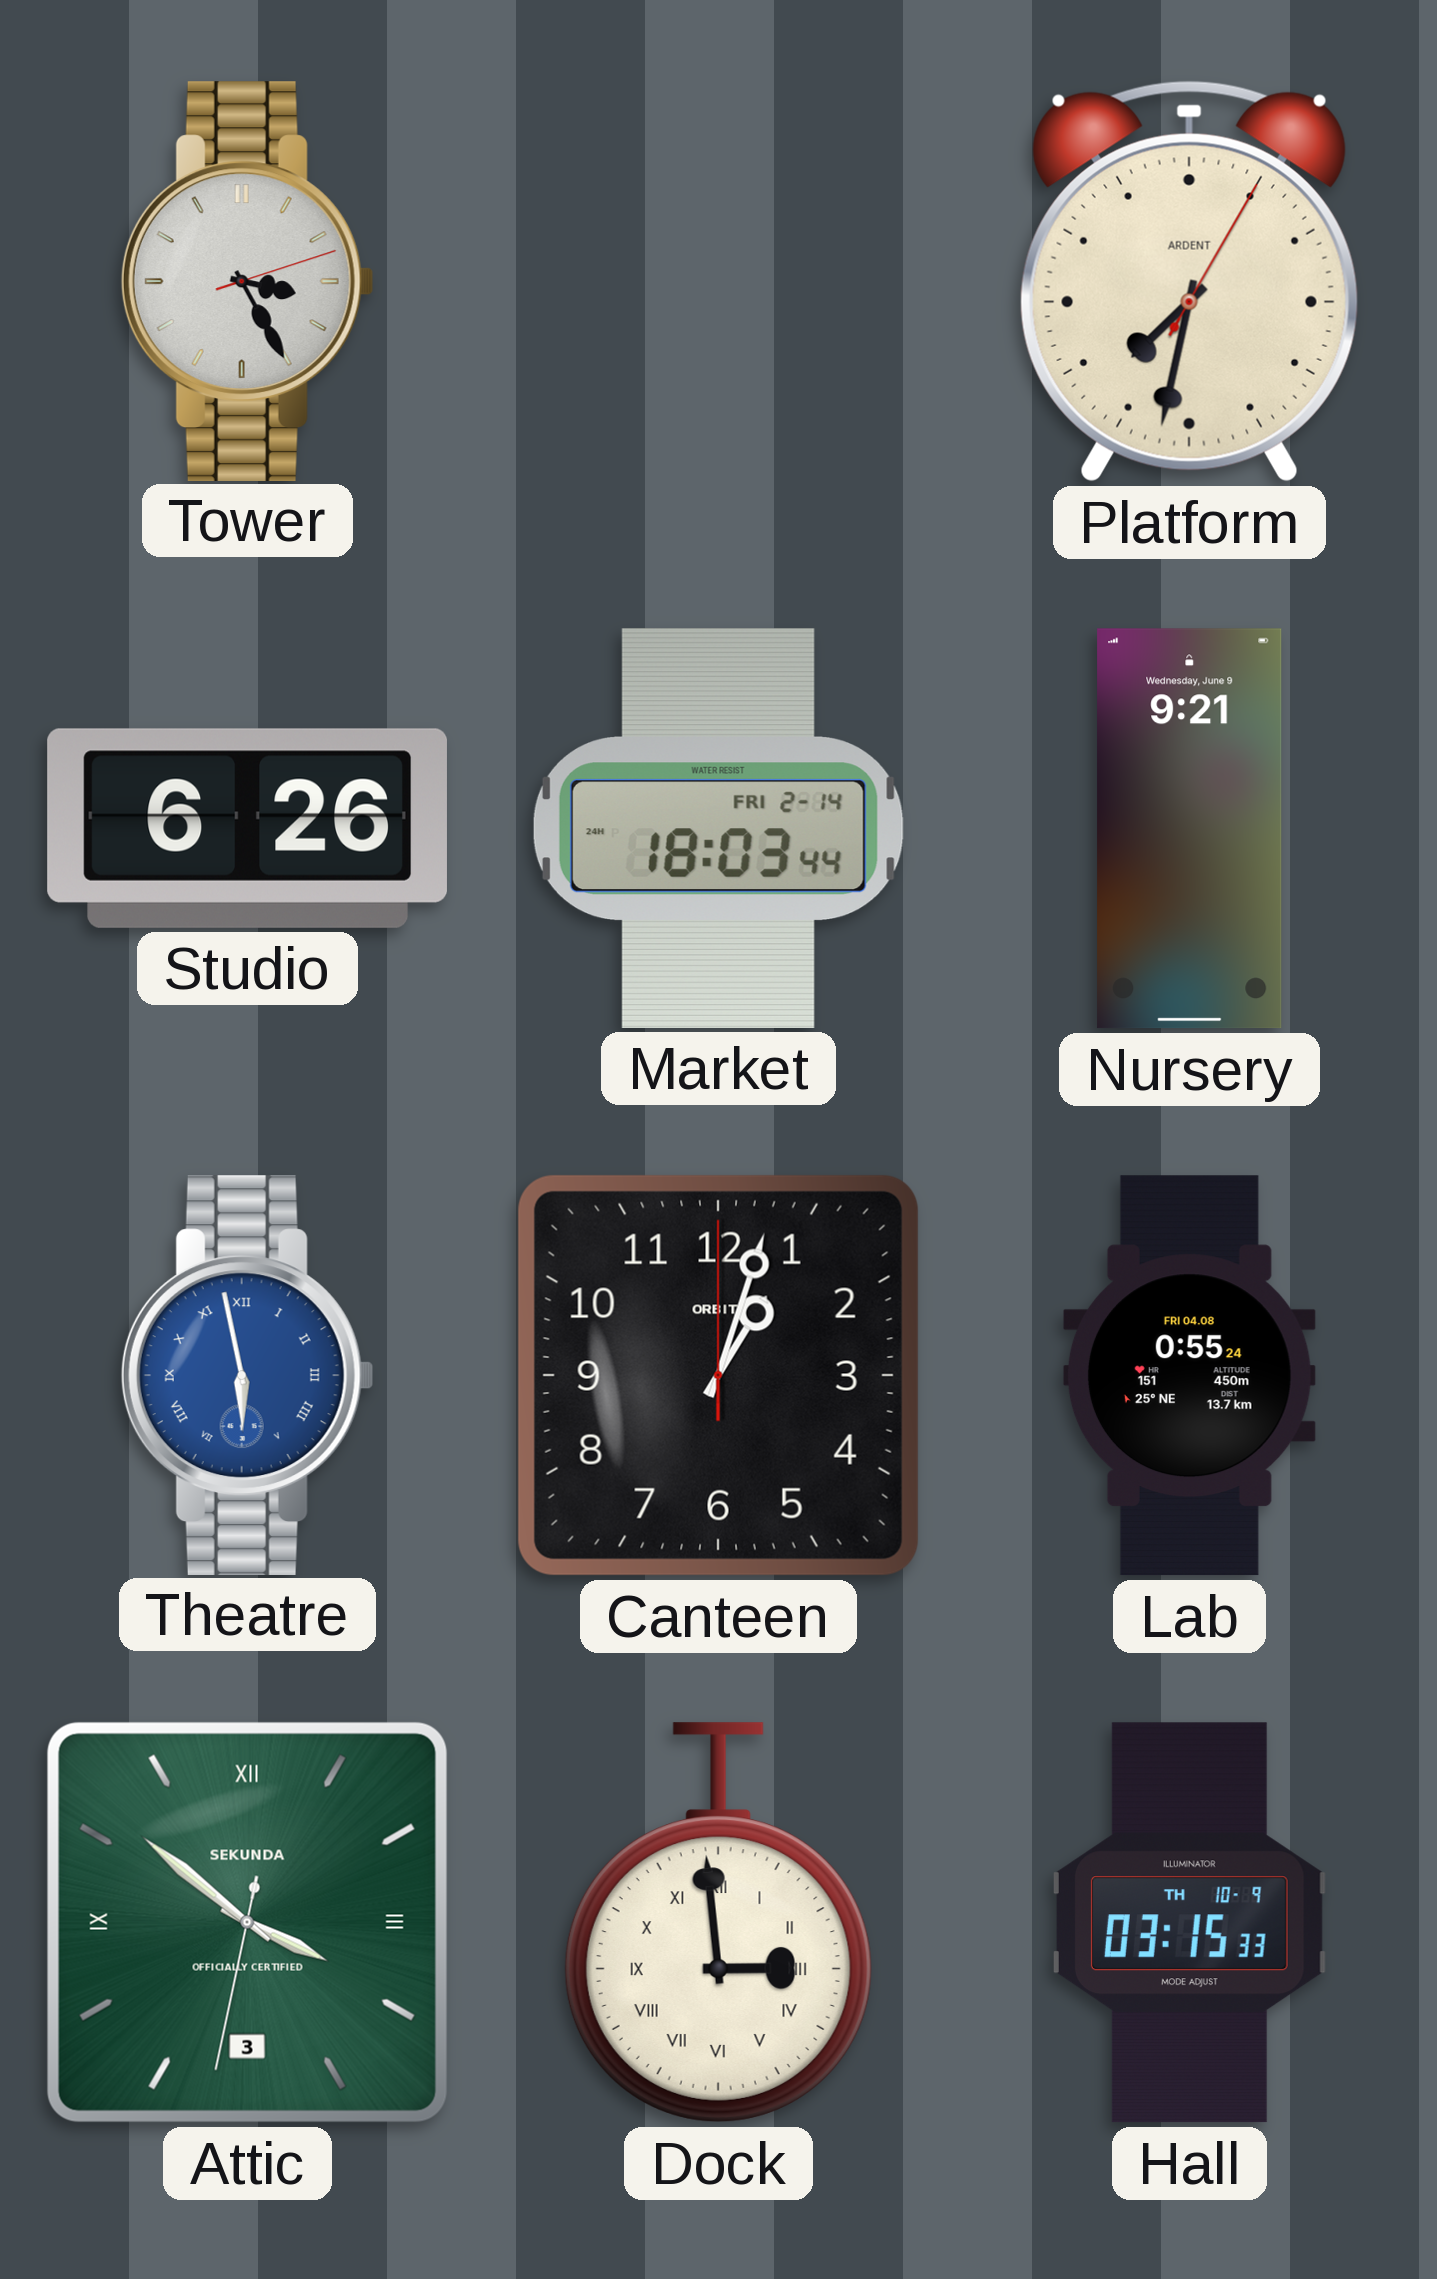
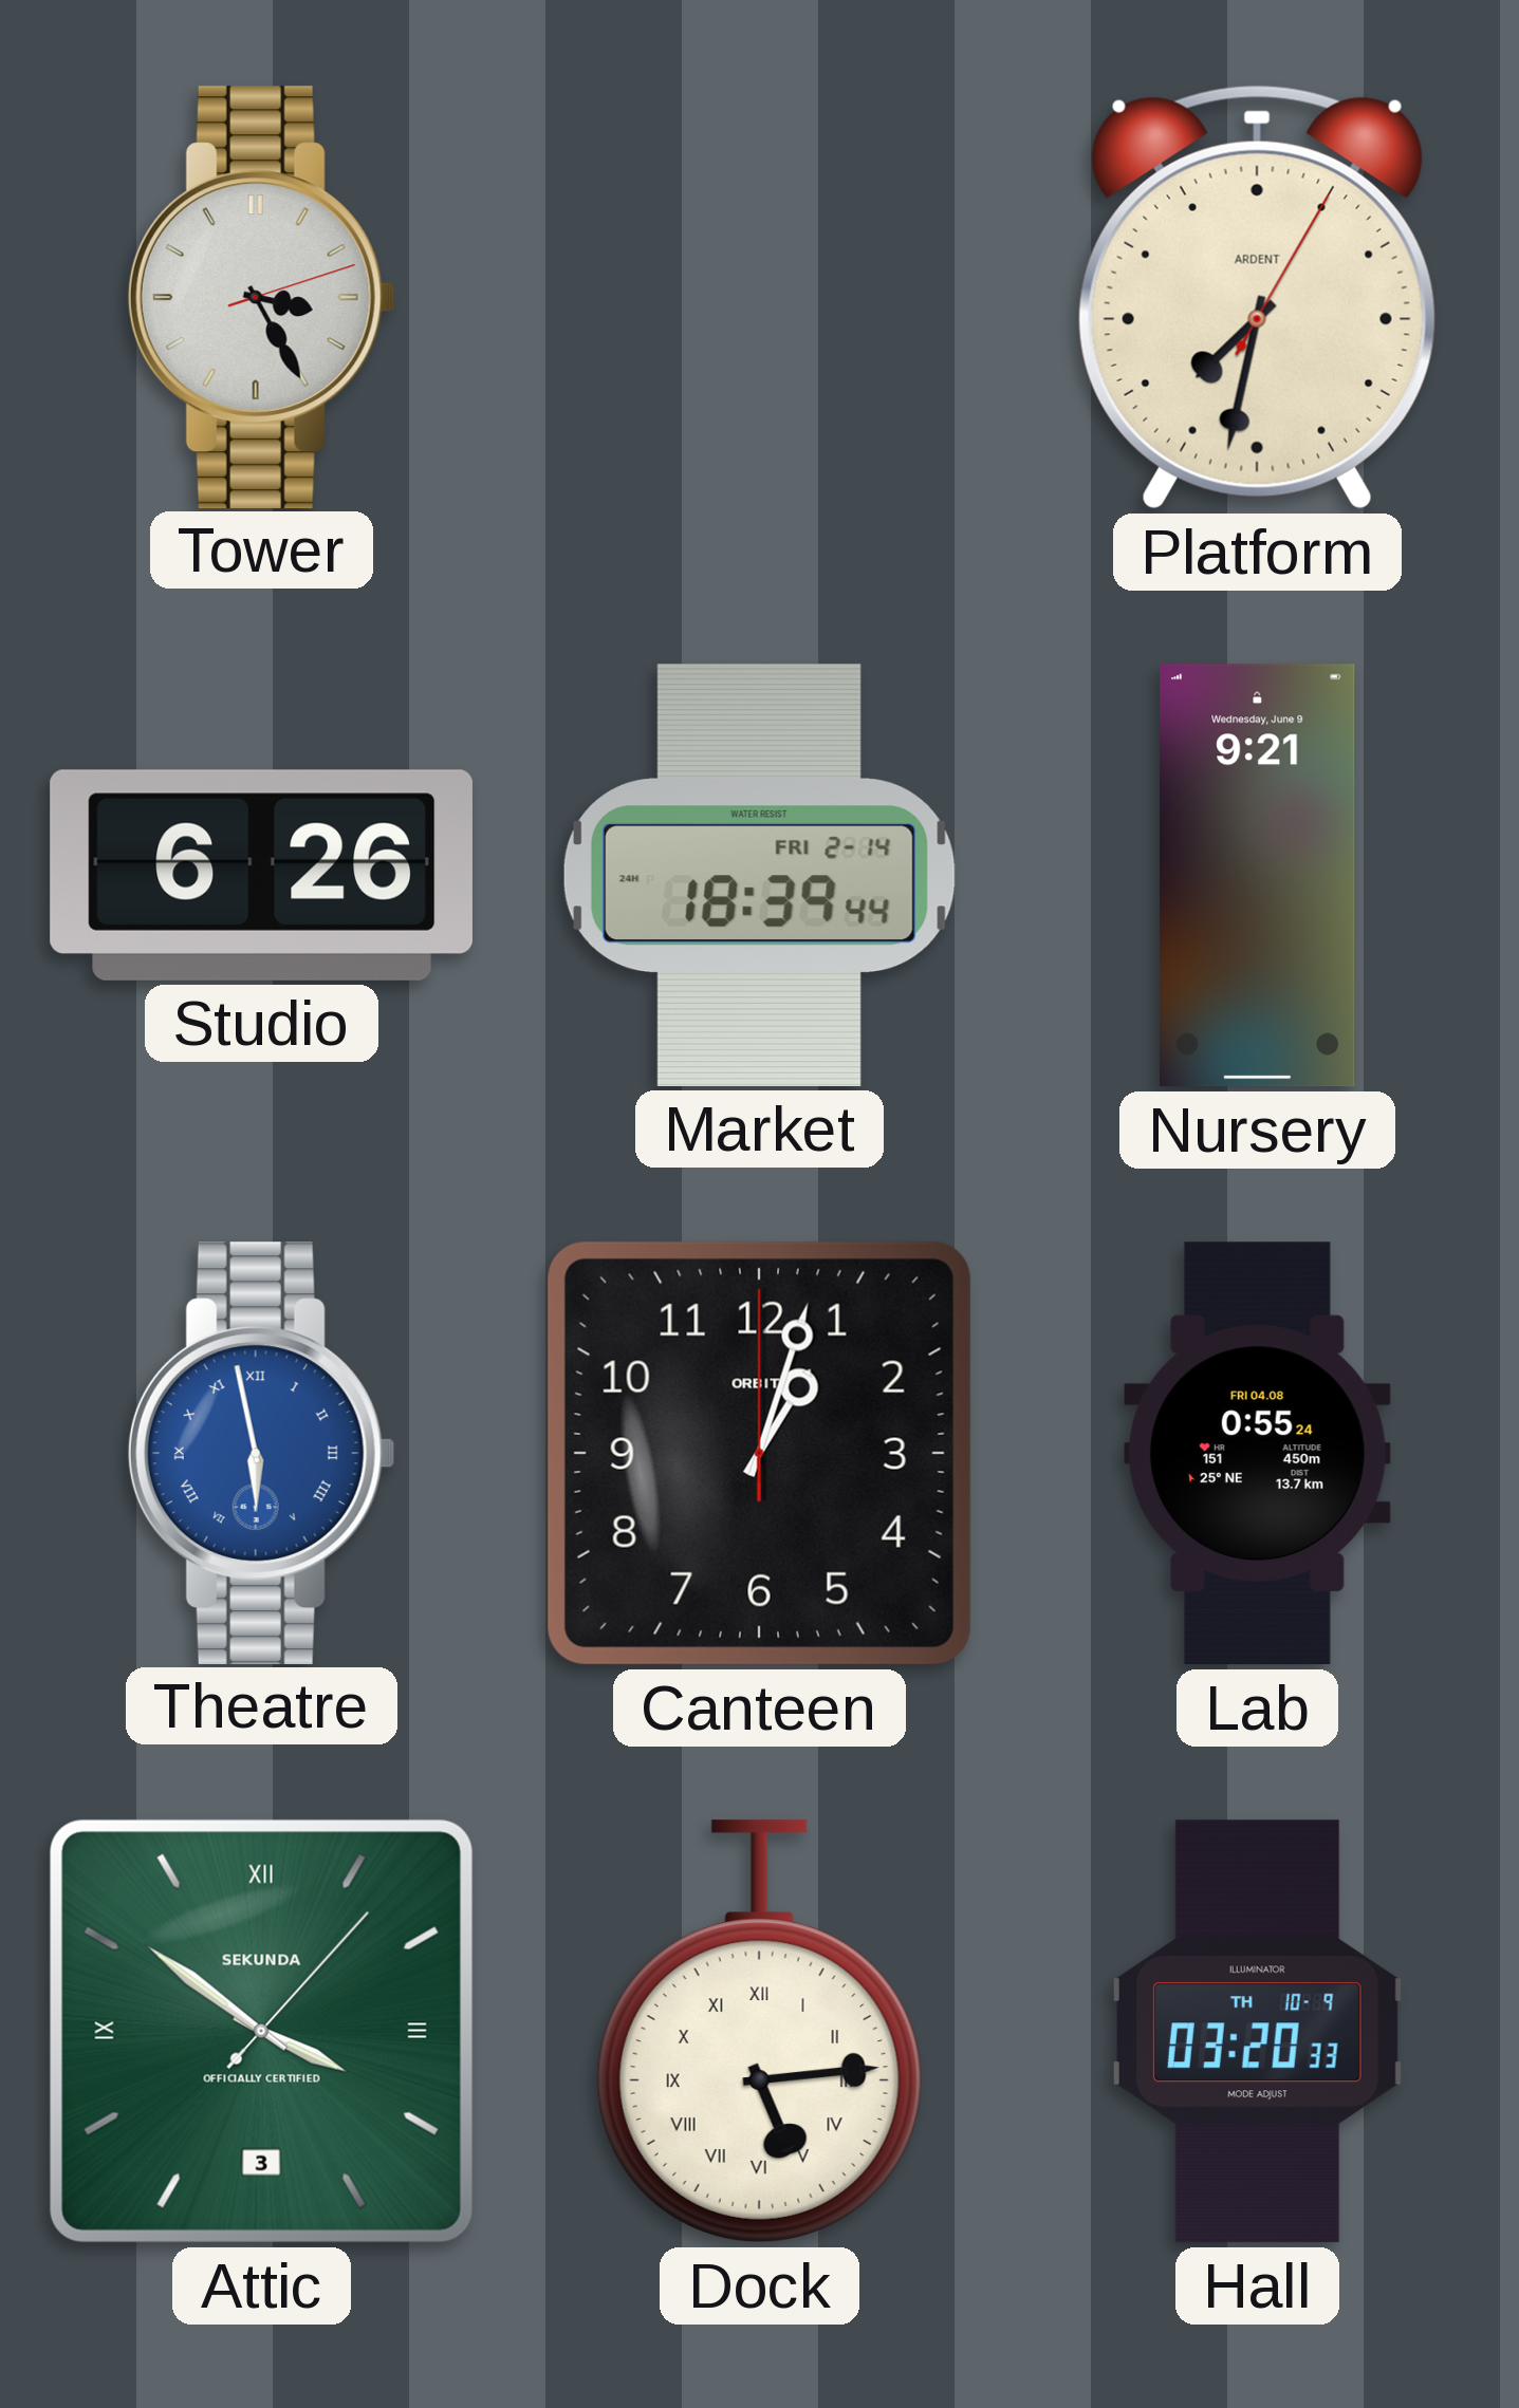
Market: 18:03 -> 18:39
Attic: 3:51:32 -> 3:51:07
Dock: 2:59 -> 5:14
Hall: 03:15 -> 03:20
